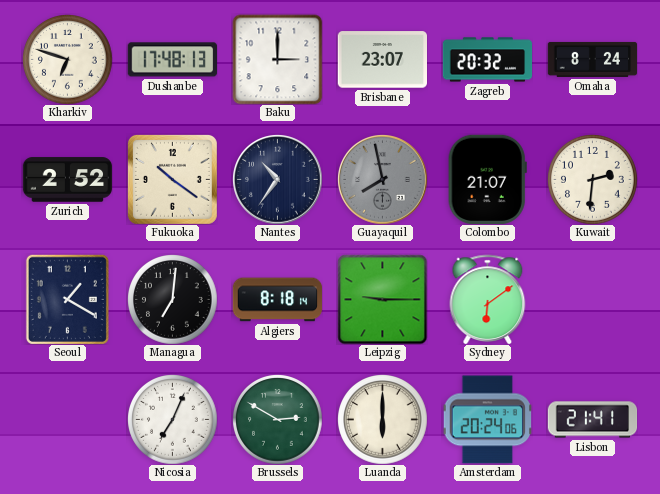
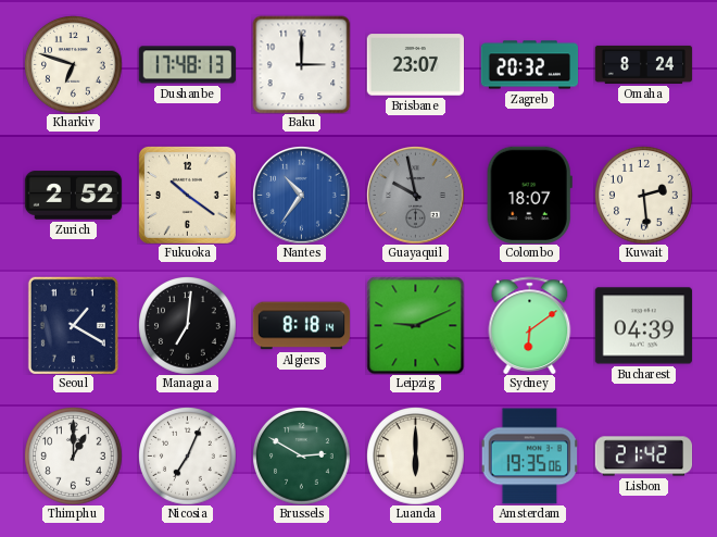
Nantes dial: navy -> blue
Guayaquil: 7:58 -> 9:58
Colombo: 21:07 -> 18:07
Kuwait: 2:31 -> 2:29
Leipzig: 9:15 -> 9:11
Bucharest: none -> 04:39
Thimphu: none -> 1:00
Amsterdam: 20:24 -> 19:35
Lisbon: 21:41 -> 21:42
